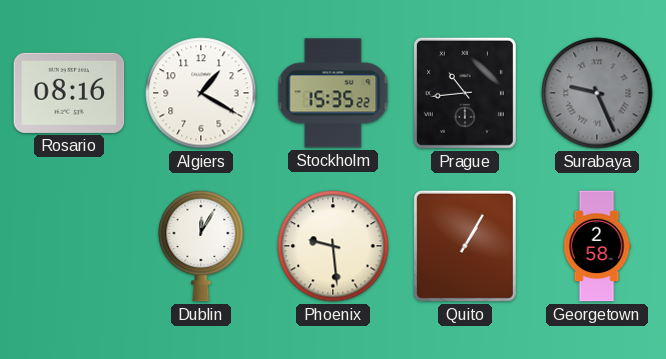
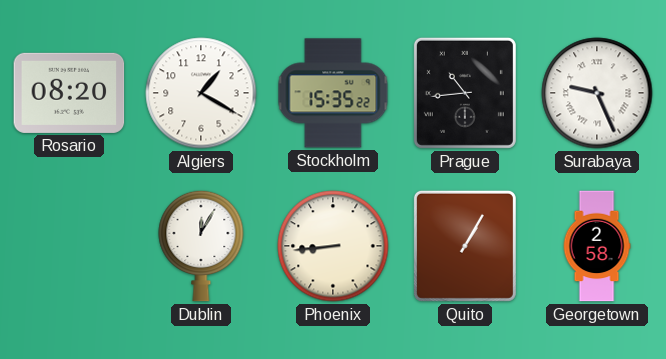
Rosario: 08:16 -> 08:20
Surabaya dial: grey -> white
Phoenix: 9:29 -> 8:44
